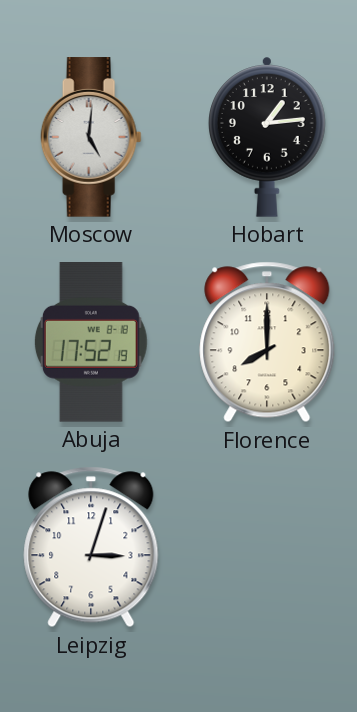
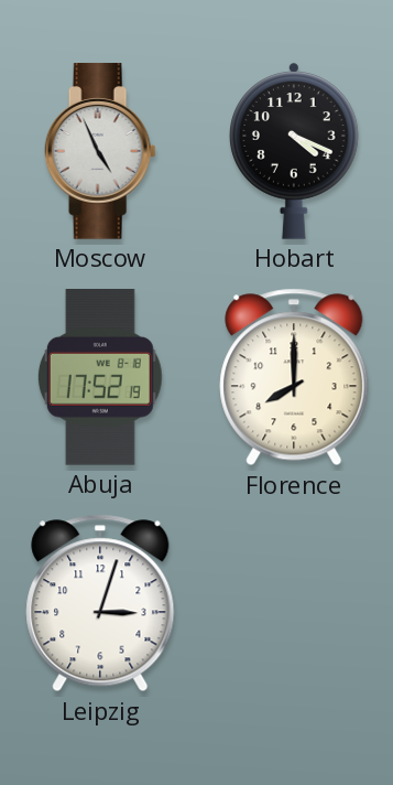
Moscow: 5:01 -> 4:56
Hobart: 1:14 -> 4:19
